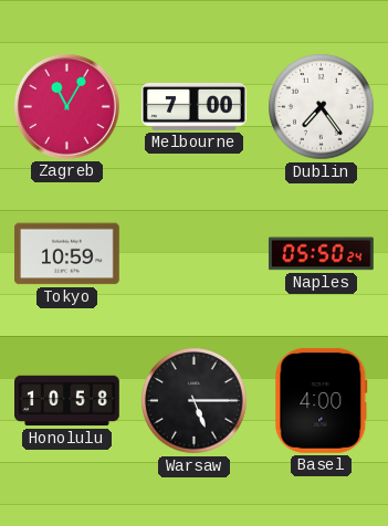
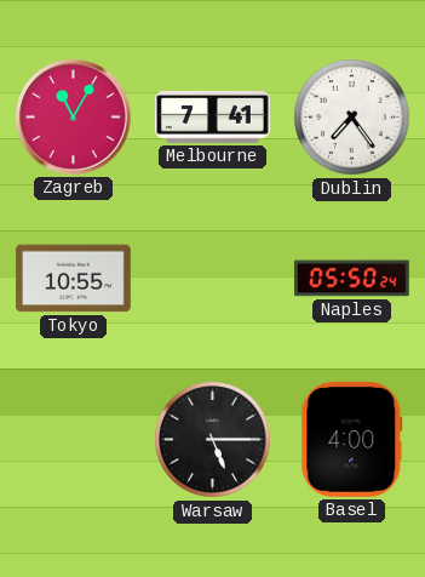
Melbourne: 7:00 -> 7:41
Tokyo: 10:59 -> 10:55
Honolulu: 10:58 -> none
